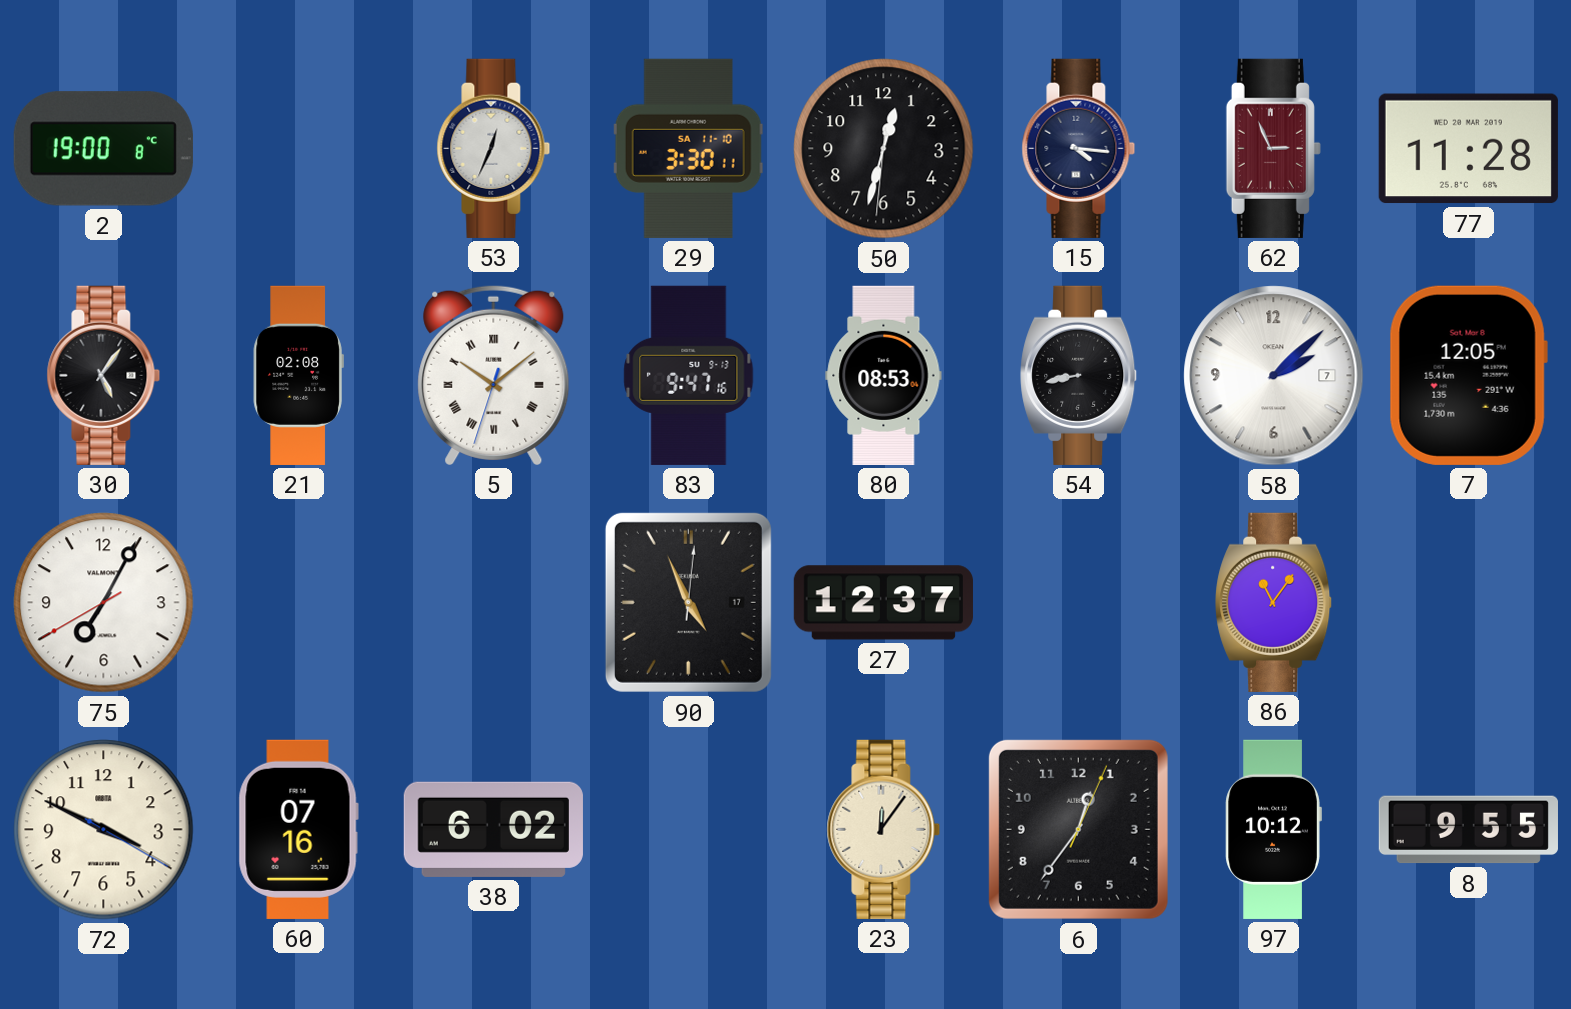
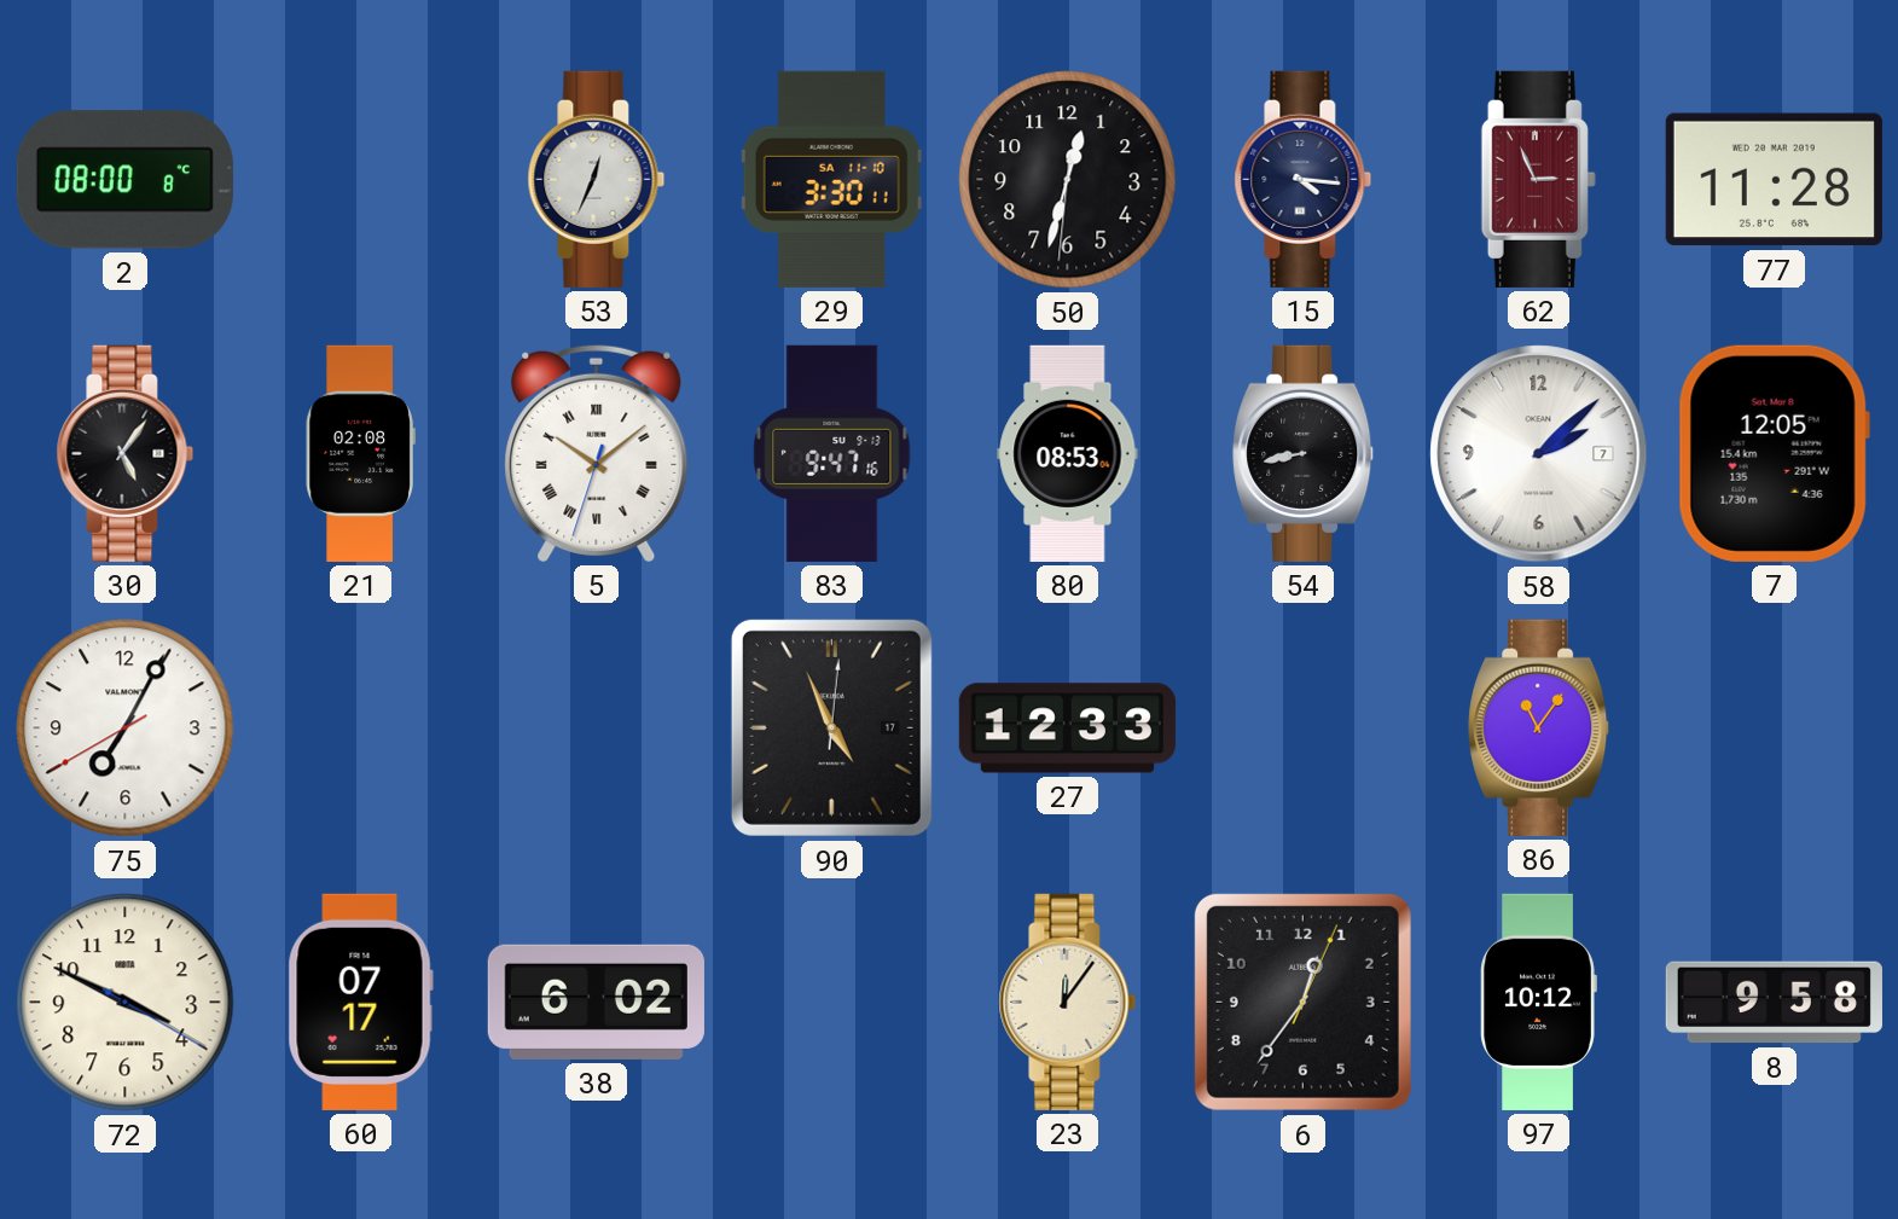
2: 19:00 -> 08:00
27: 12:37 -> 12:33
60: 07:16 -> 07:17
8: 9:55 -> 9:58
